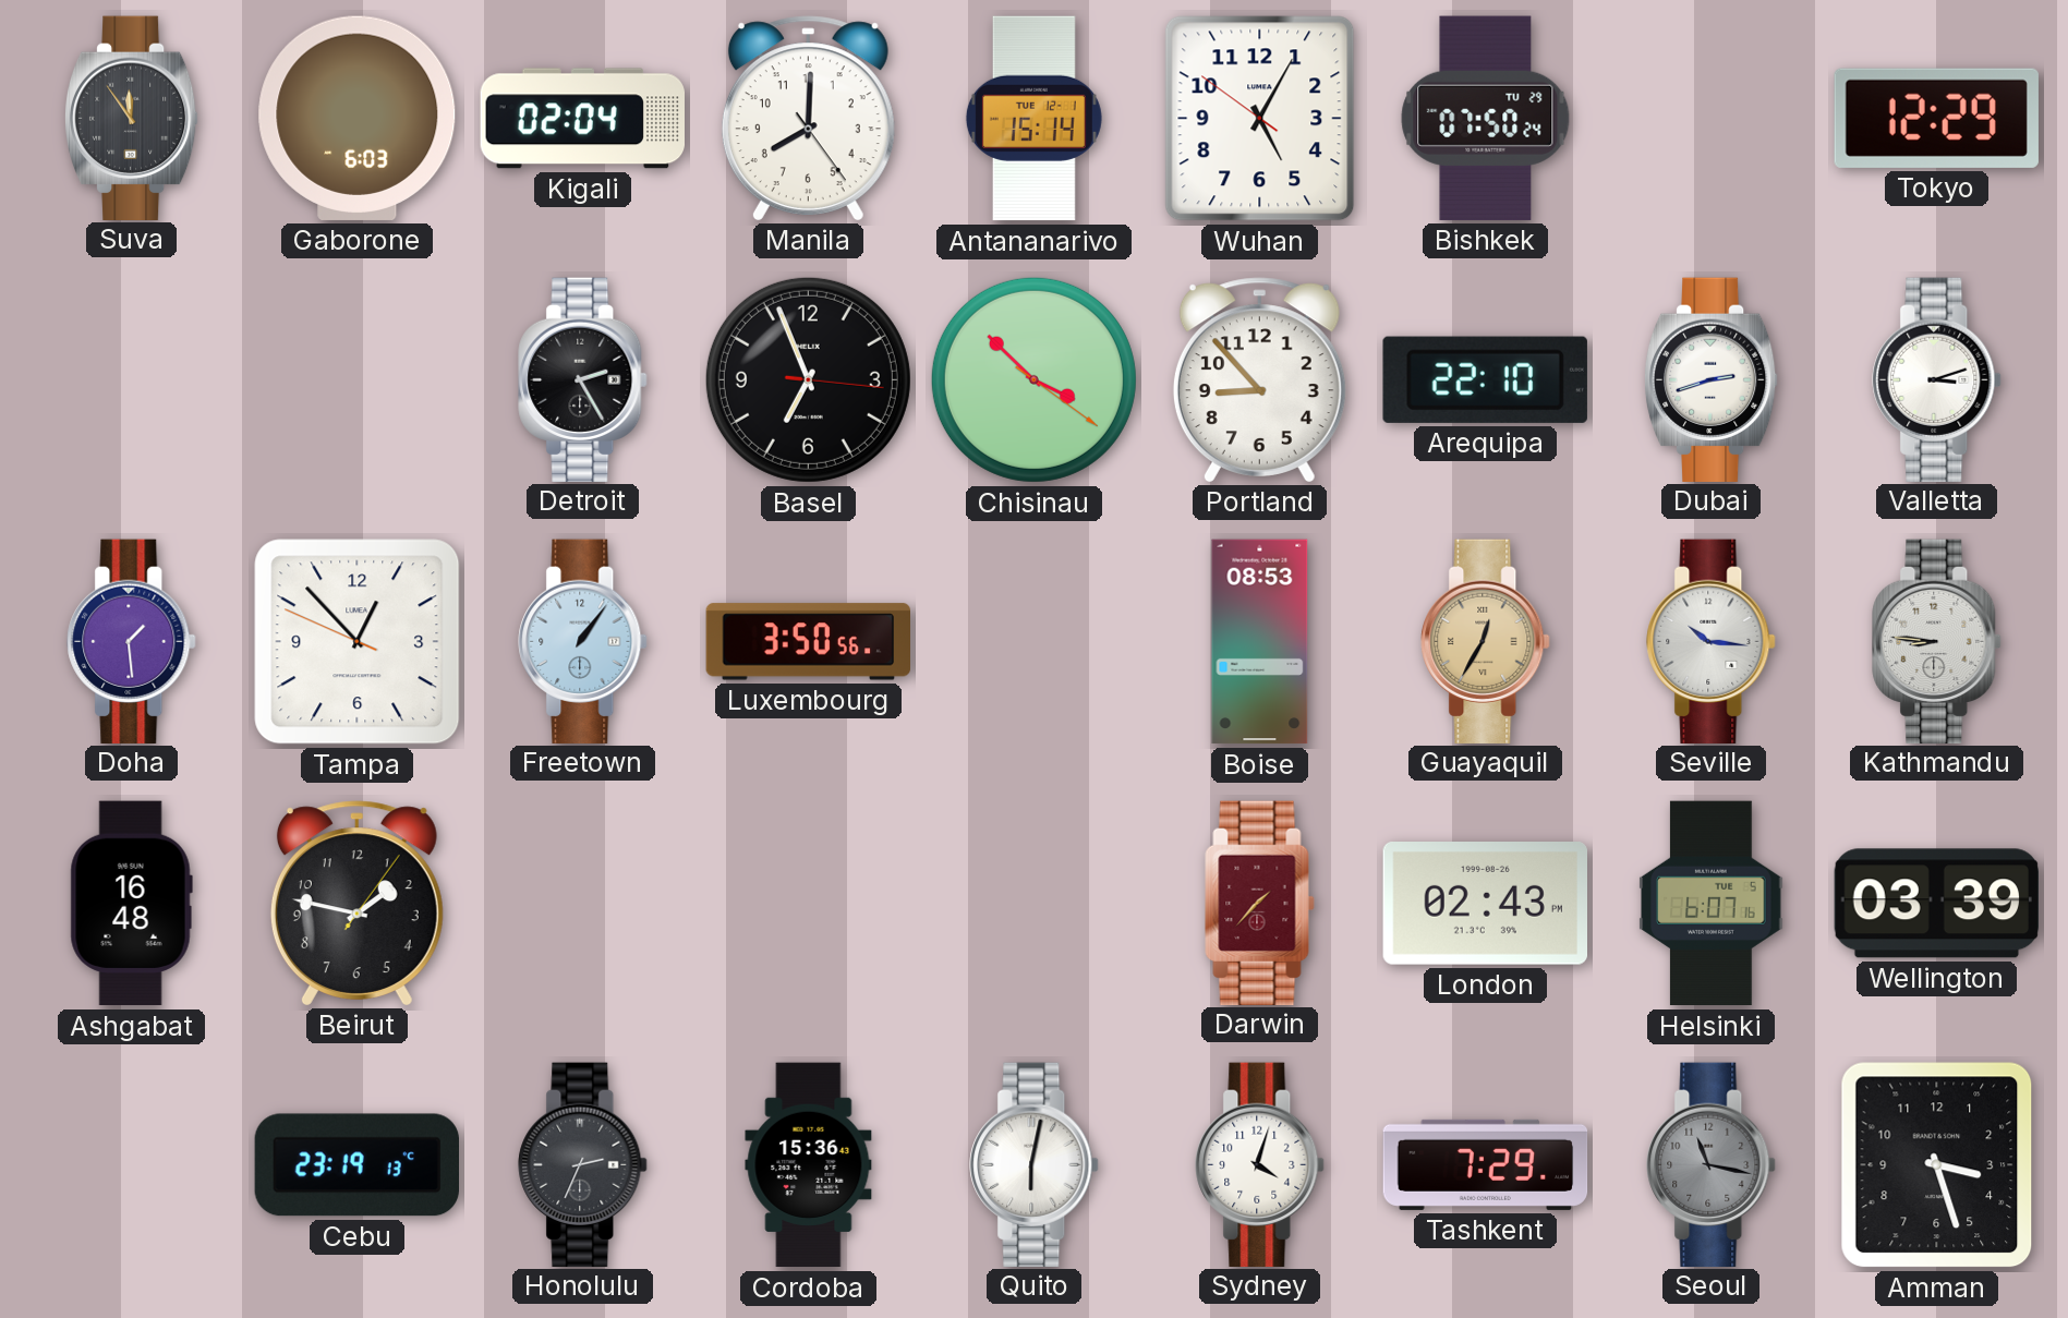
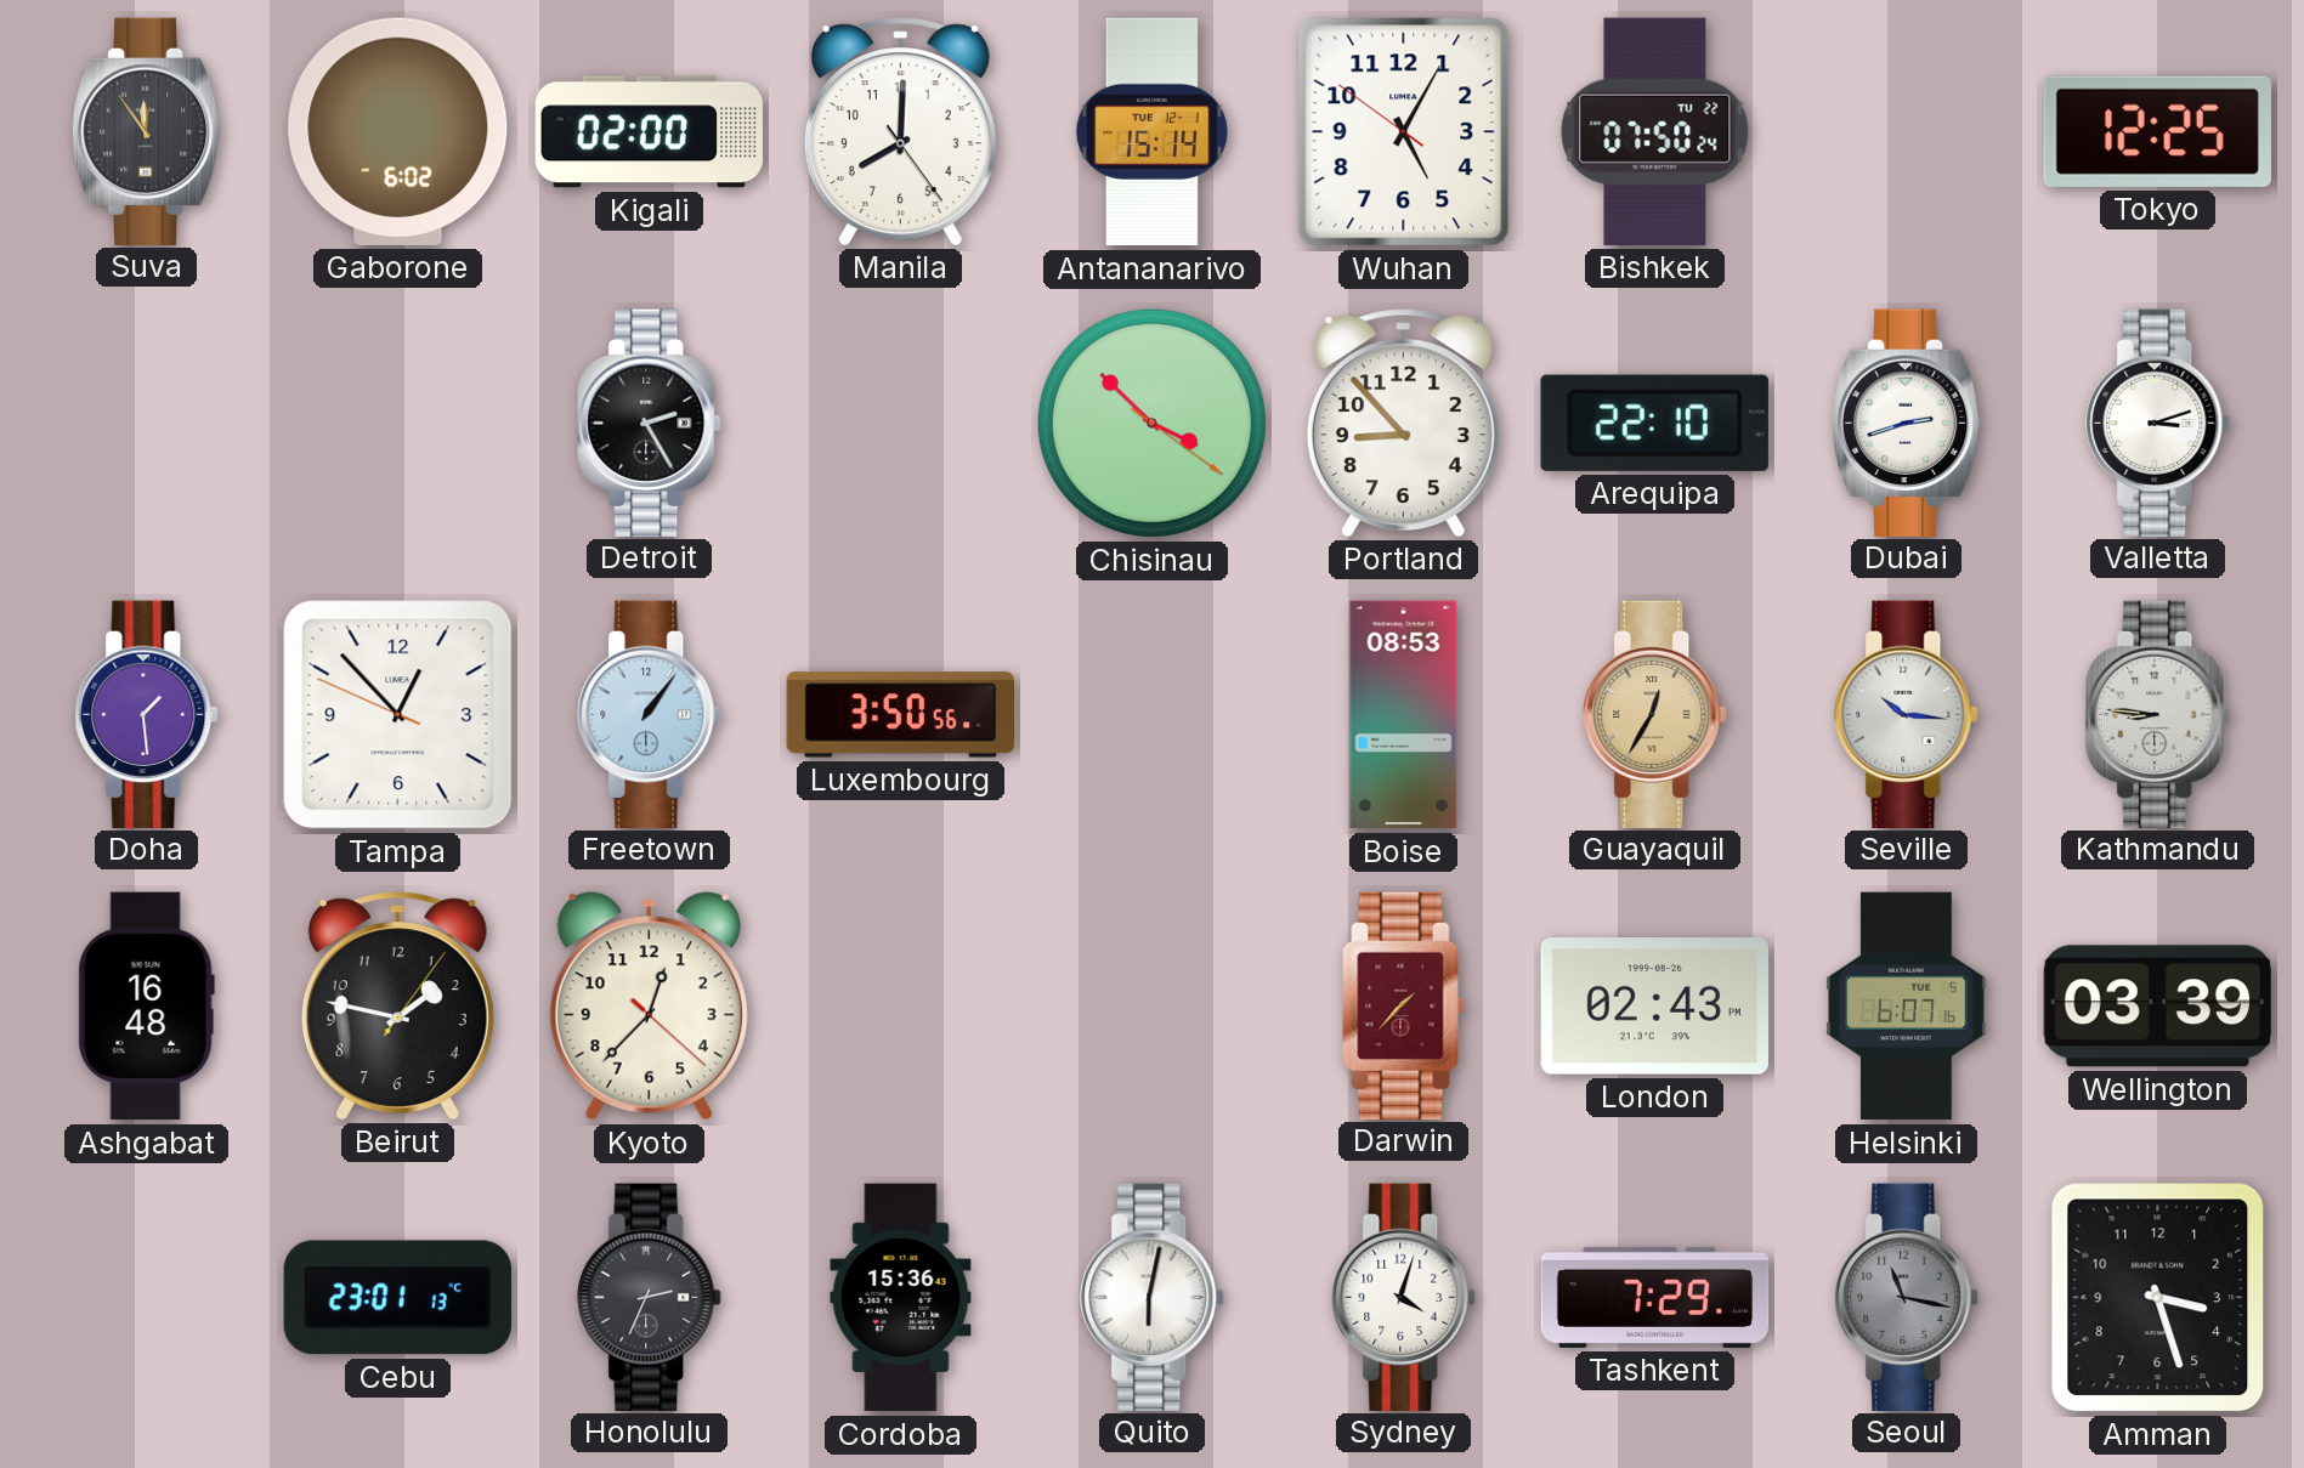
Gaborone: 6:03 -> 6:02
Kigali: 02:04 -> 02:00
Bishkek date: TU 29 -> TU 22
Tokyo: 12:29 -> 12:25
Basel: 6:56 -> none
Kyoto: none -> 12:37
Cebu: 23:19 -> 23:01
